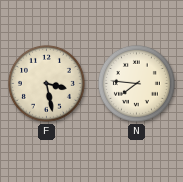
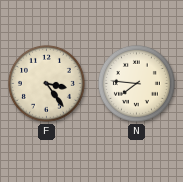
F: 3:28 -> 3:24
